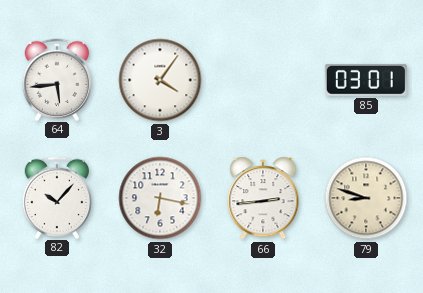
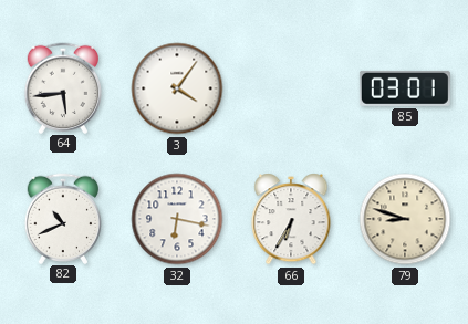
82: 10:07 -> 10:41
66: 2:44 -> 6:35
